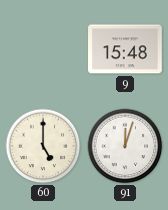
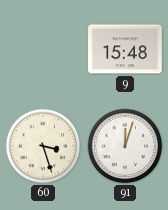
60: 5:00 -> 3:27
